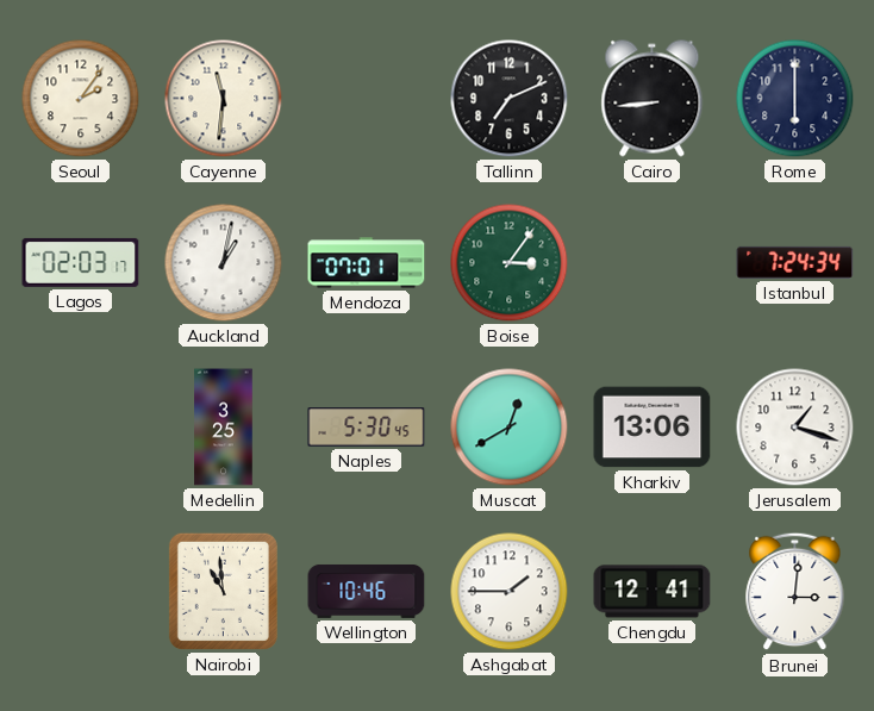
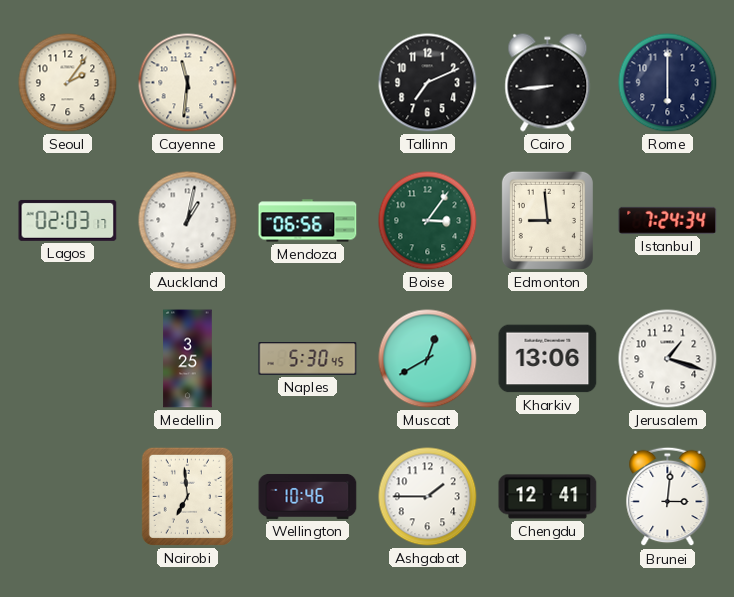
Mendoza: 07:01 -> 06:56
Edmonton: none -> 8:59
Nairobi: 10:59 -> 6:59
